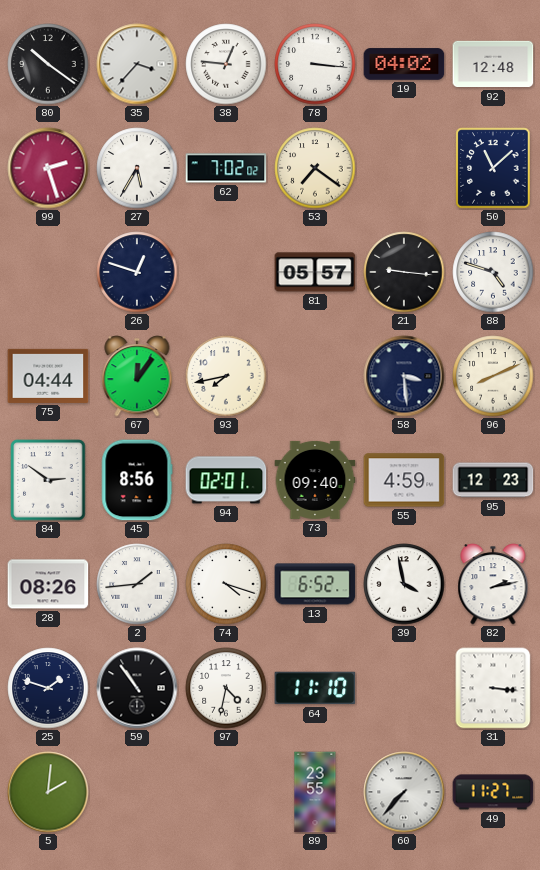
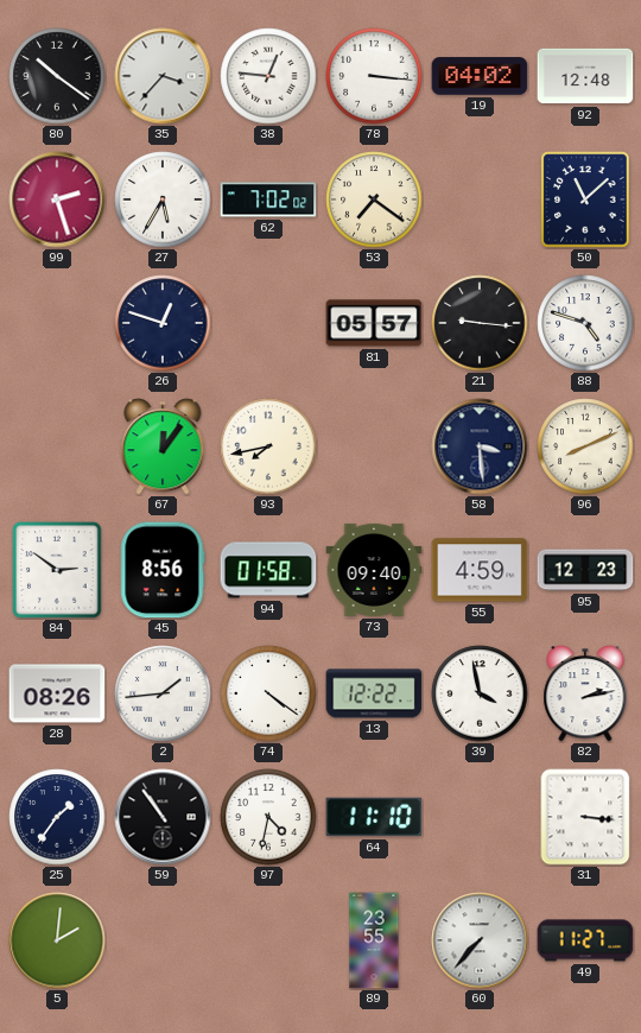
75: 04:44 -> none
94: 02:01 -> 01:58
74: 4:18 -> 4:21
13: 6:52 -> 12:22
25: 1:48 -> 1:36
